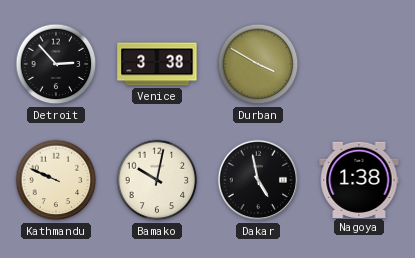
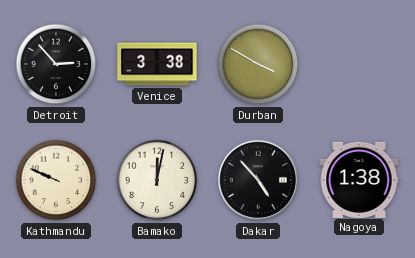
Bamako: 10:02 -> 12:02
Dakar: 4:58 -> 4:53
